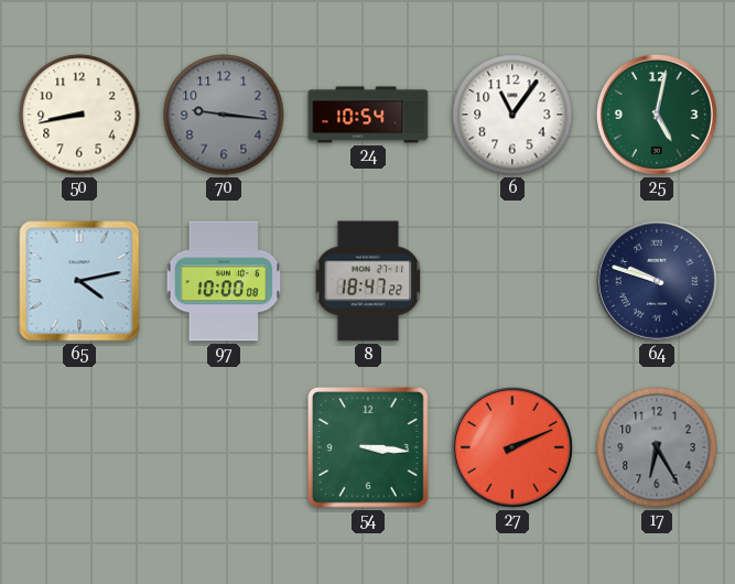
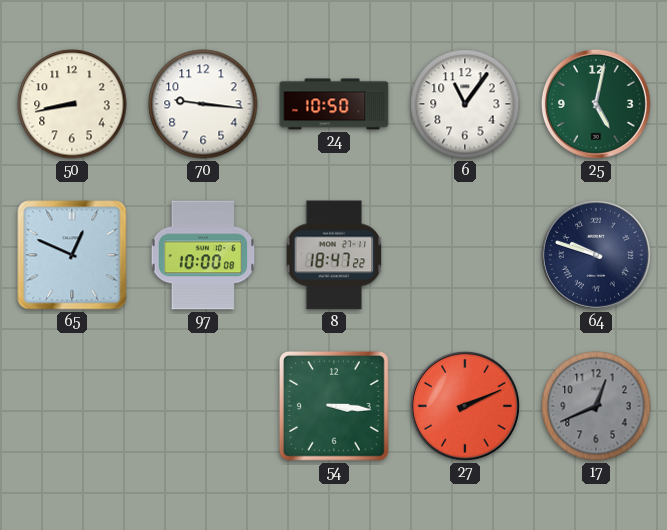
70 dial: grey -> white
24: 10:54 -> 10:50
65: 4:13 -> 12:49
17: 6:25 -> 12:41
